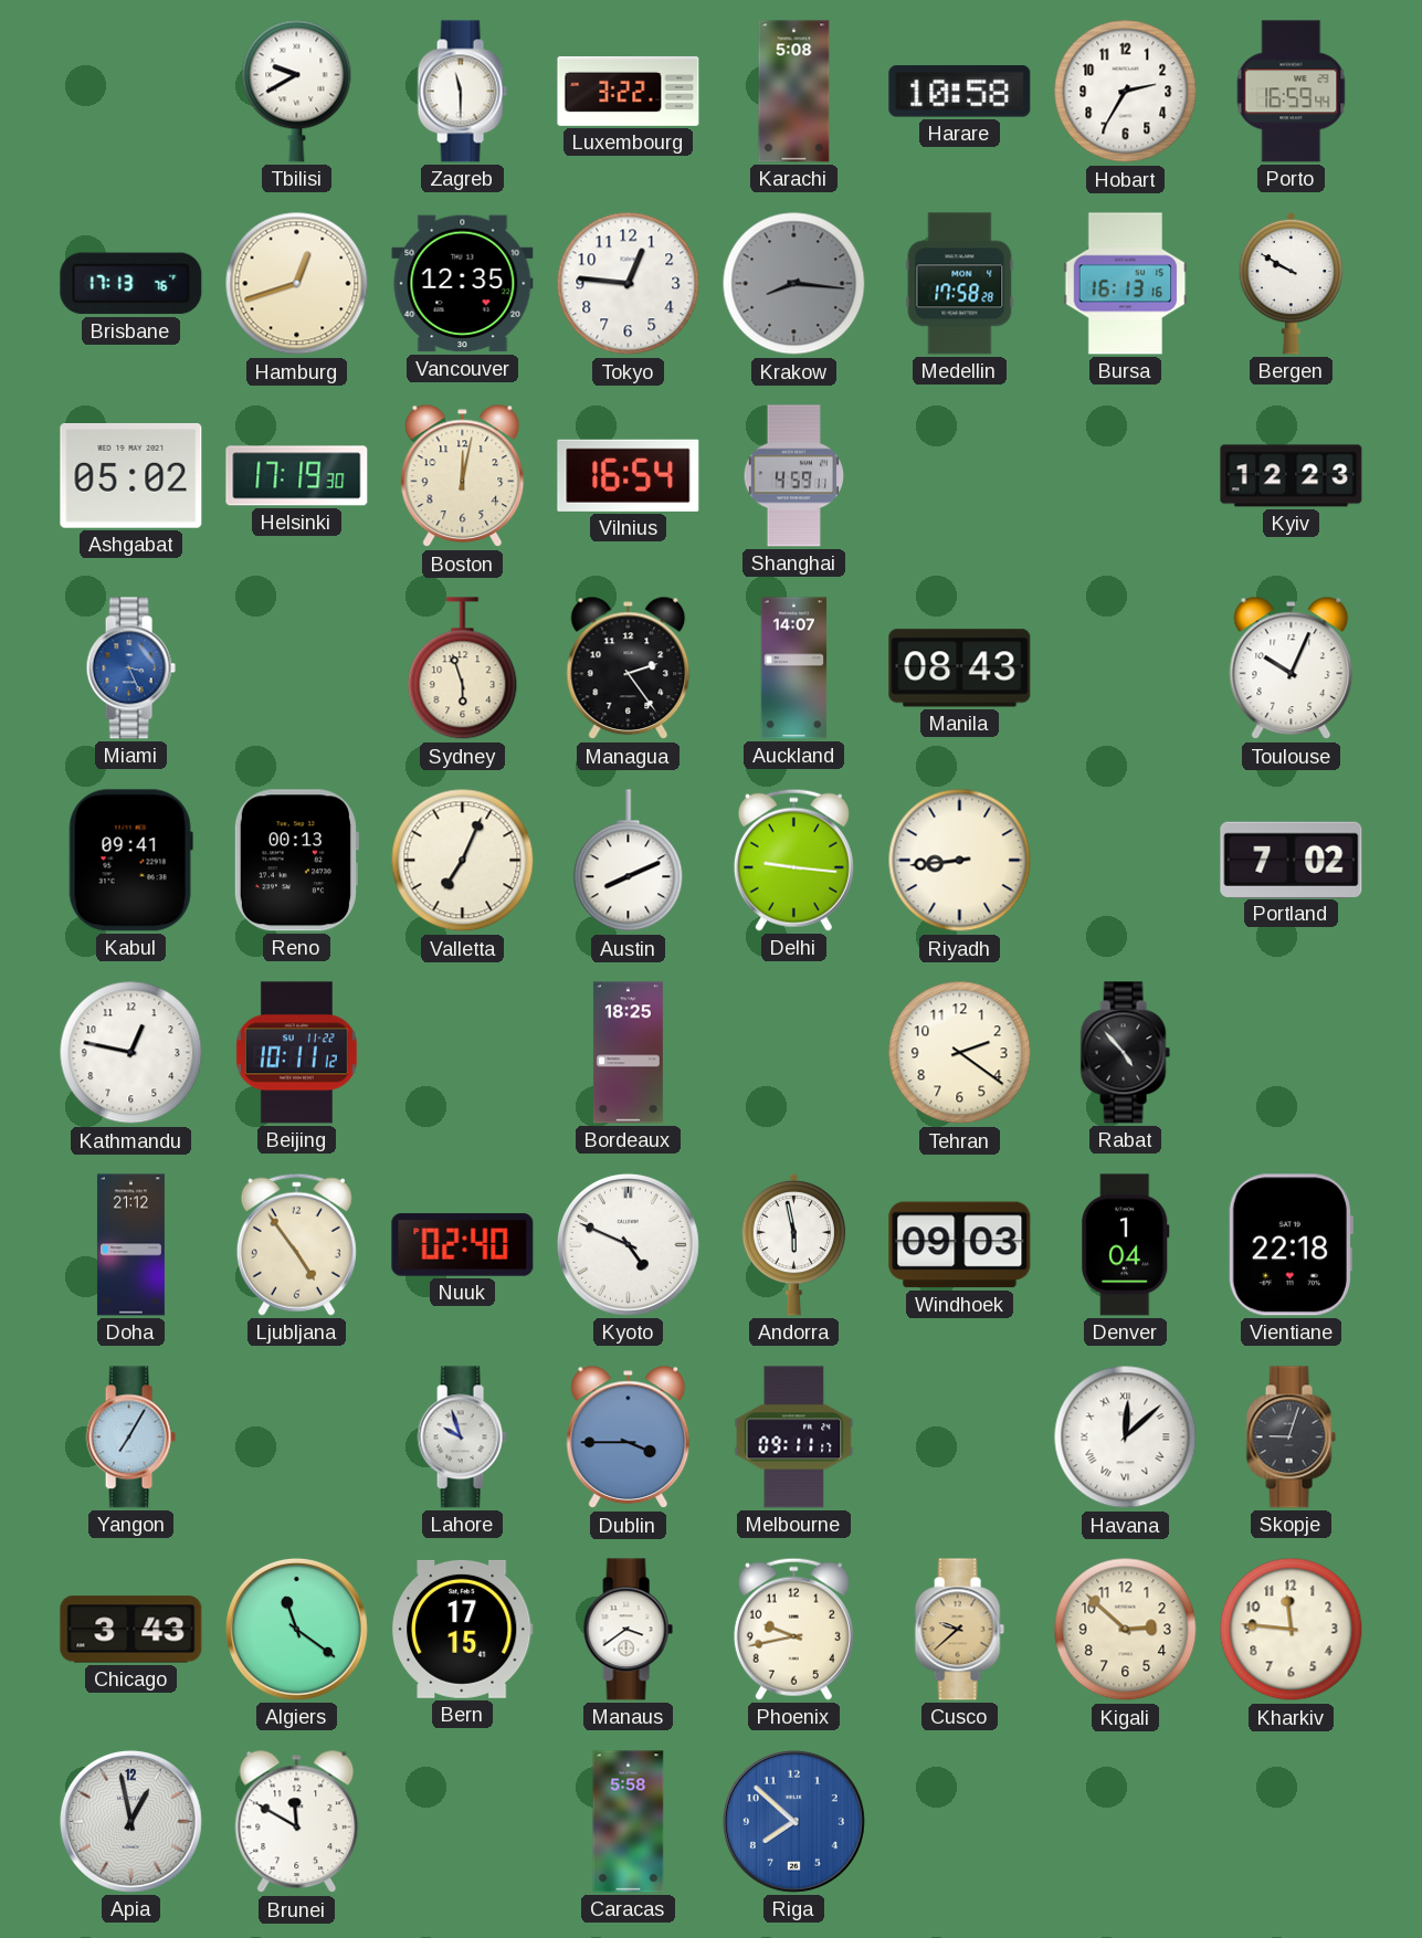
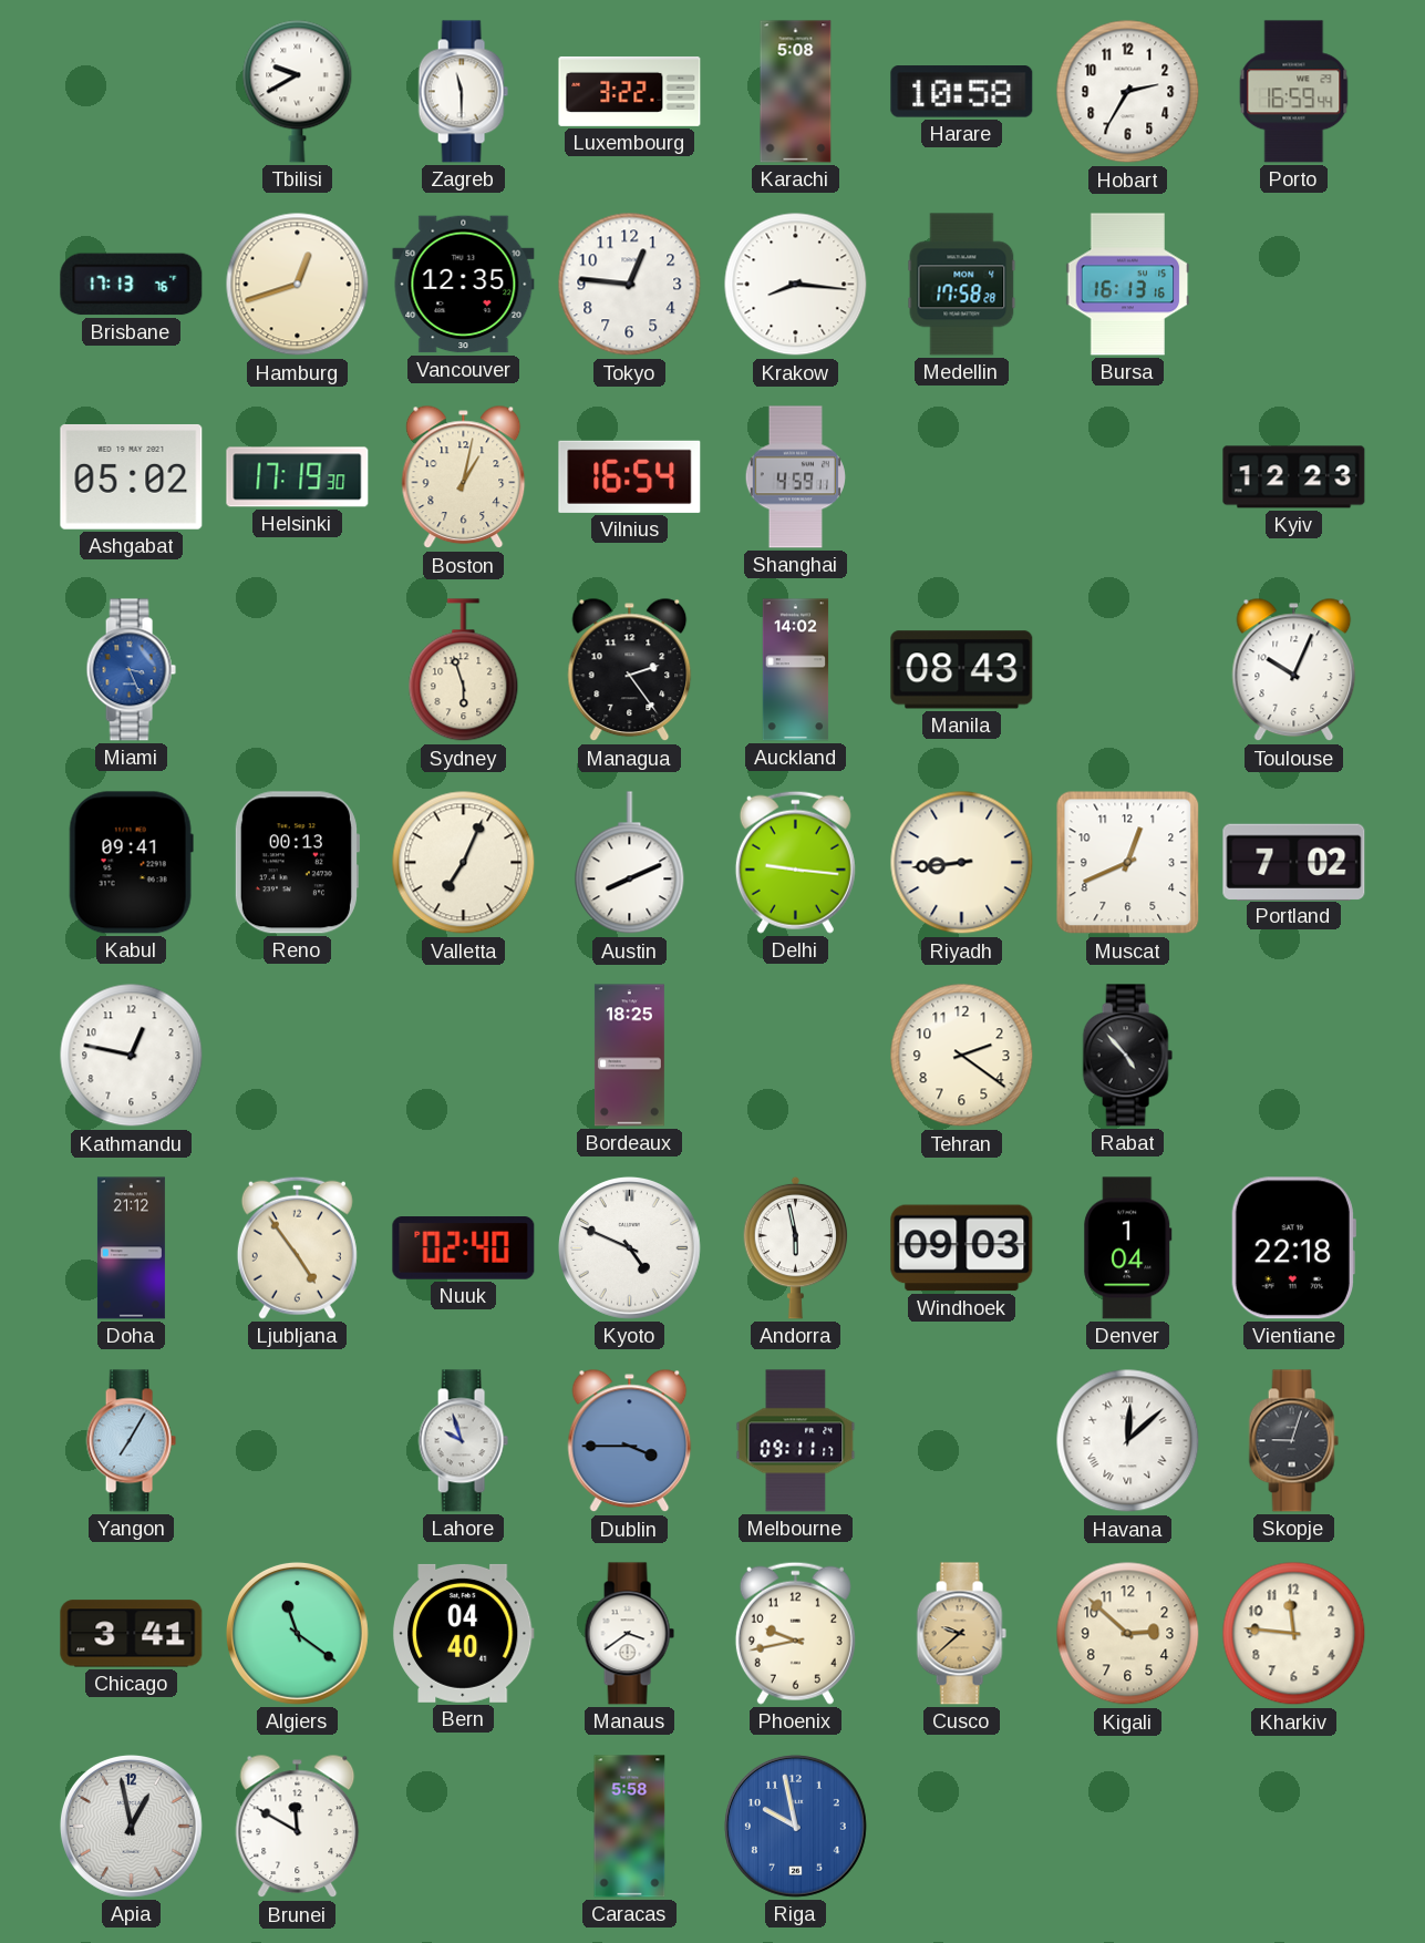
Krakow dial: grey -> white
Bergen: 9:50 -> none
Boston: 12:02 -> 1:02
Auckland: 14:07 -> 14:02
Muscat: none -> 12:41
Beijing: 10:11 -> none
Chicago: 3:43 -> 3:41
Bern: 17:15 -> 04:40
Riga: 7:52 -> 9:58
